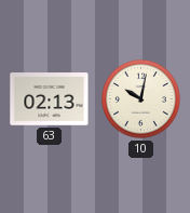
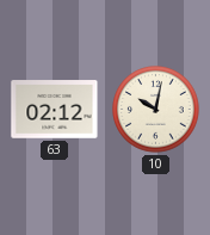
63: 02:13 -> 02:12
